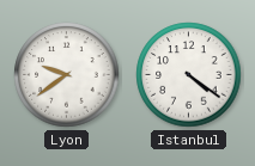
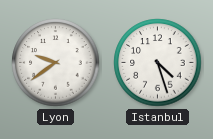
Istanbul: 4:21 -> 4:27
